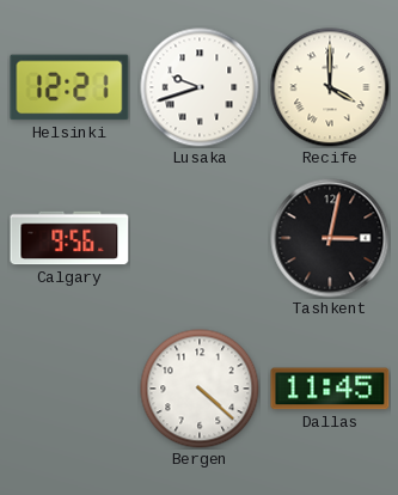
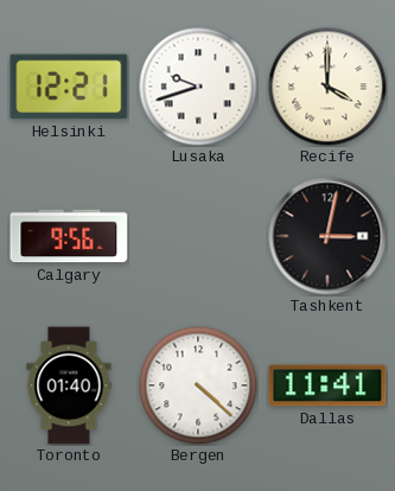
Toronto: none -> 01:40
Dallas: 11:45 -> 11:41
